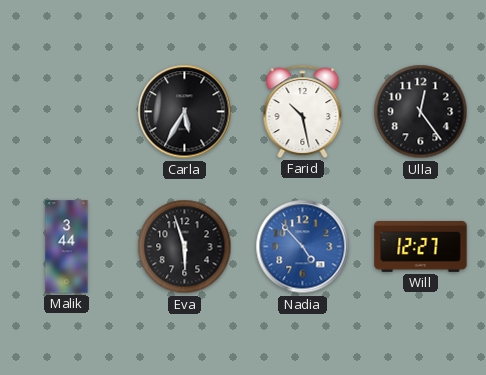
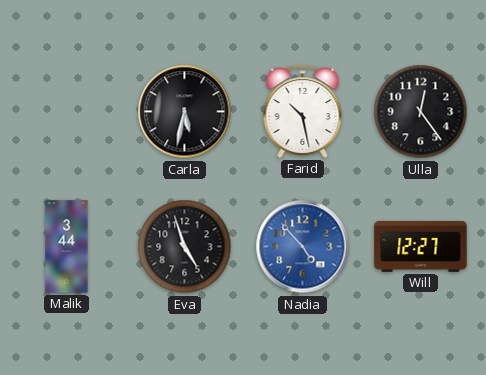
Carla: 5:35 -> 5:32
Eva: 5:57 -> 4:57
